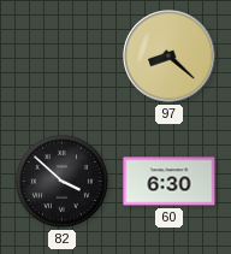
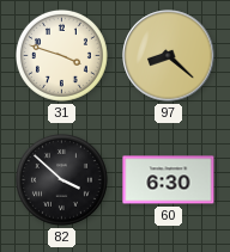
31: none -> 3:48
